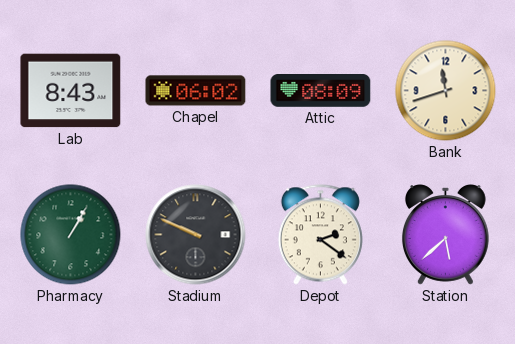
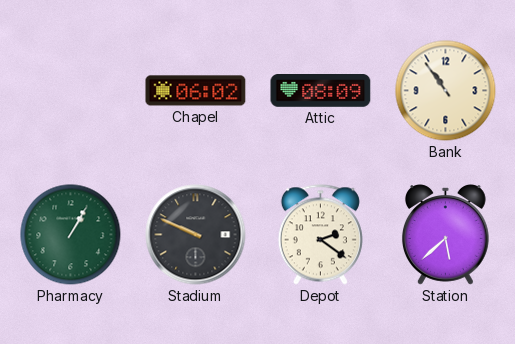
Lab: 8:43 -> none
Bank: 11:42 -> 10:54
